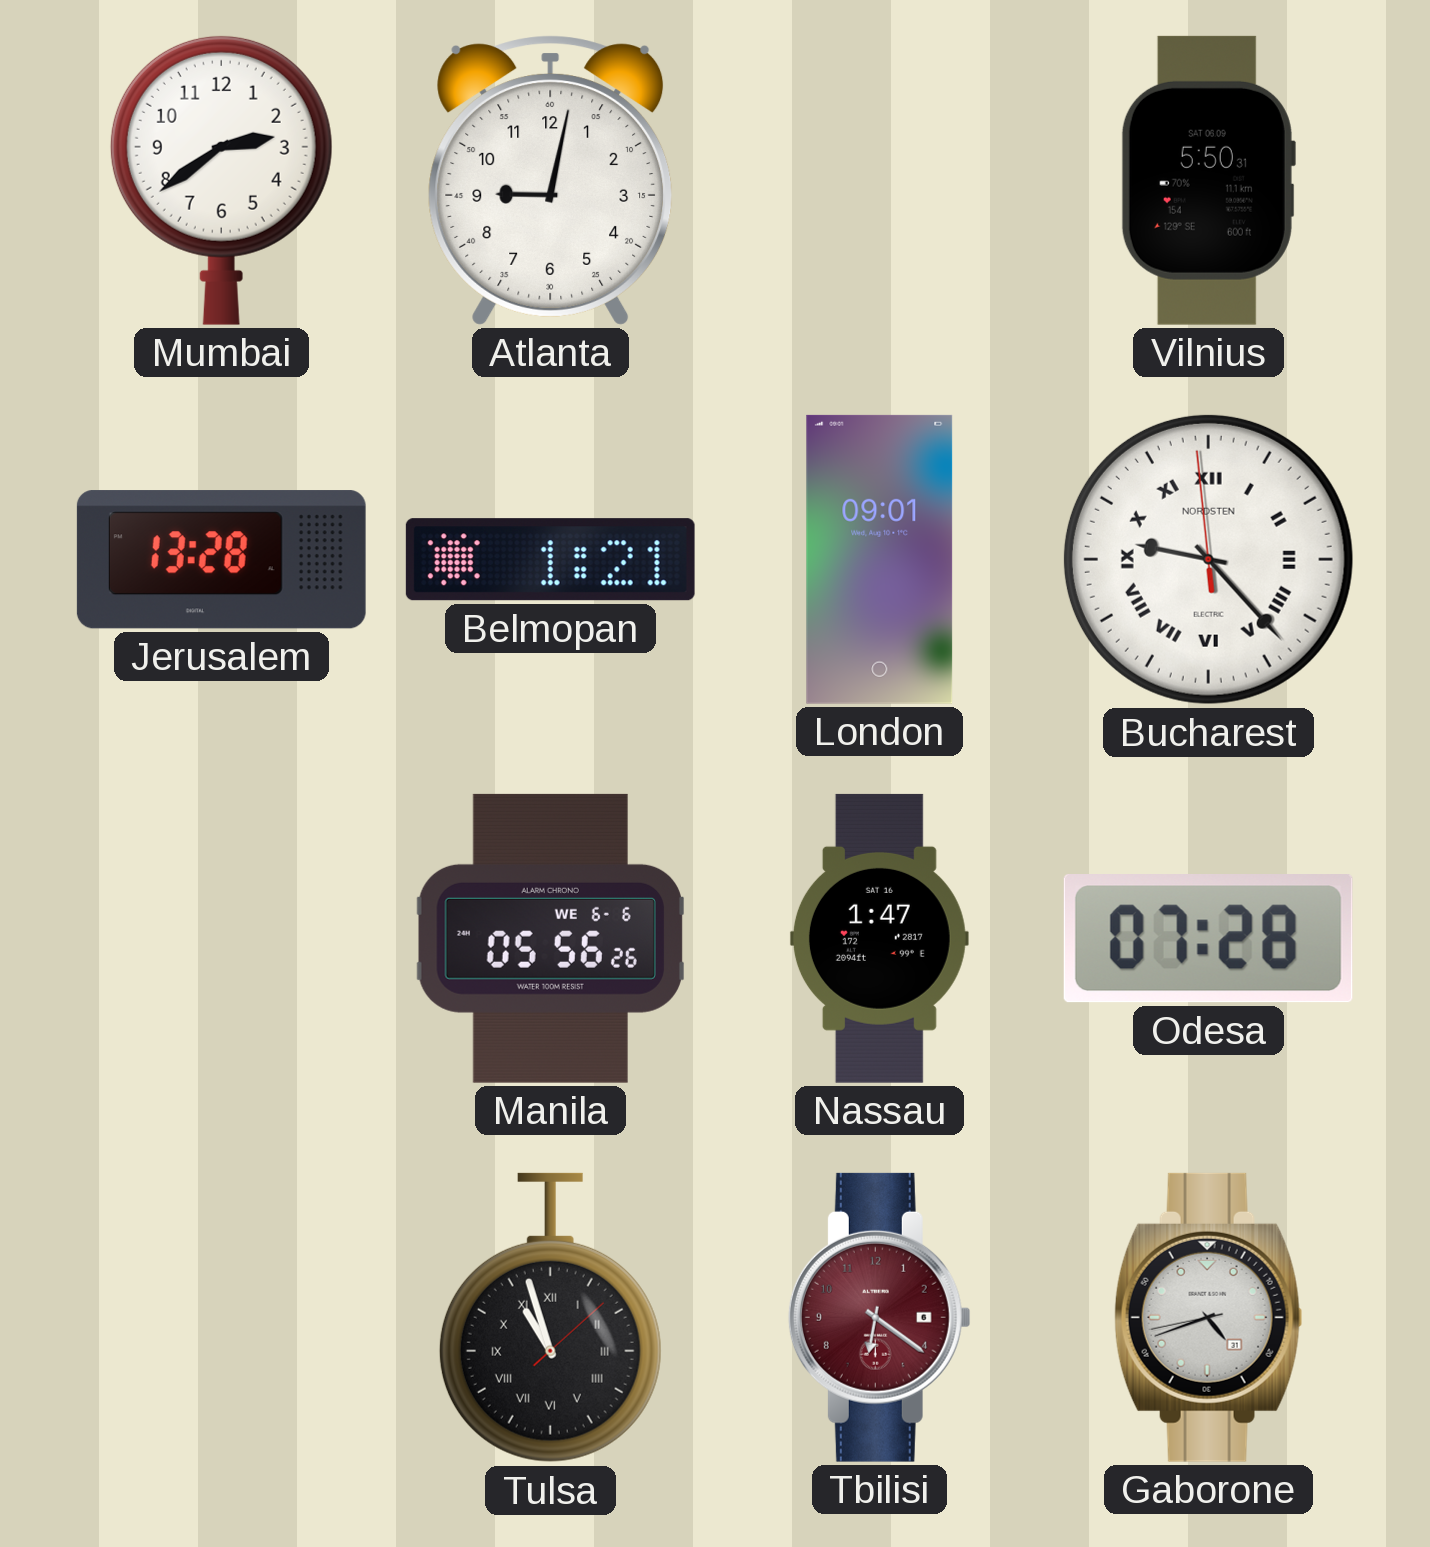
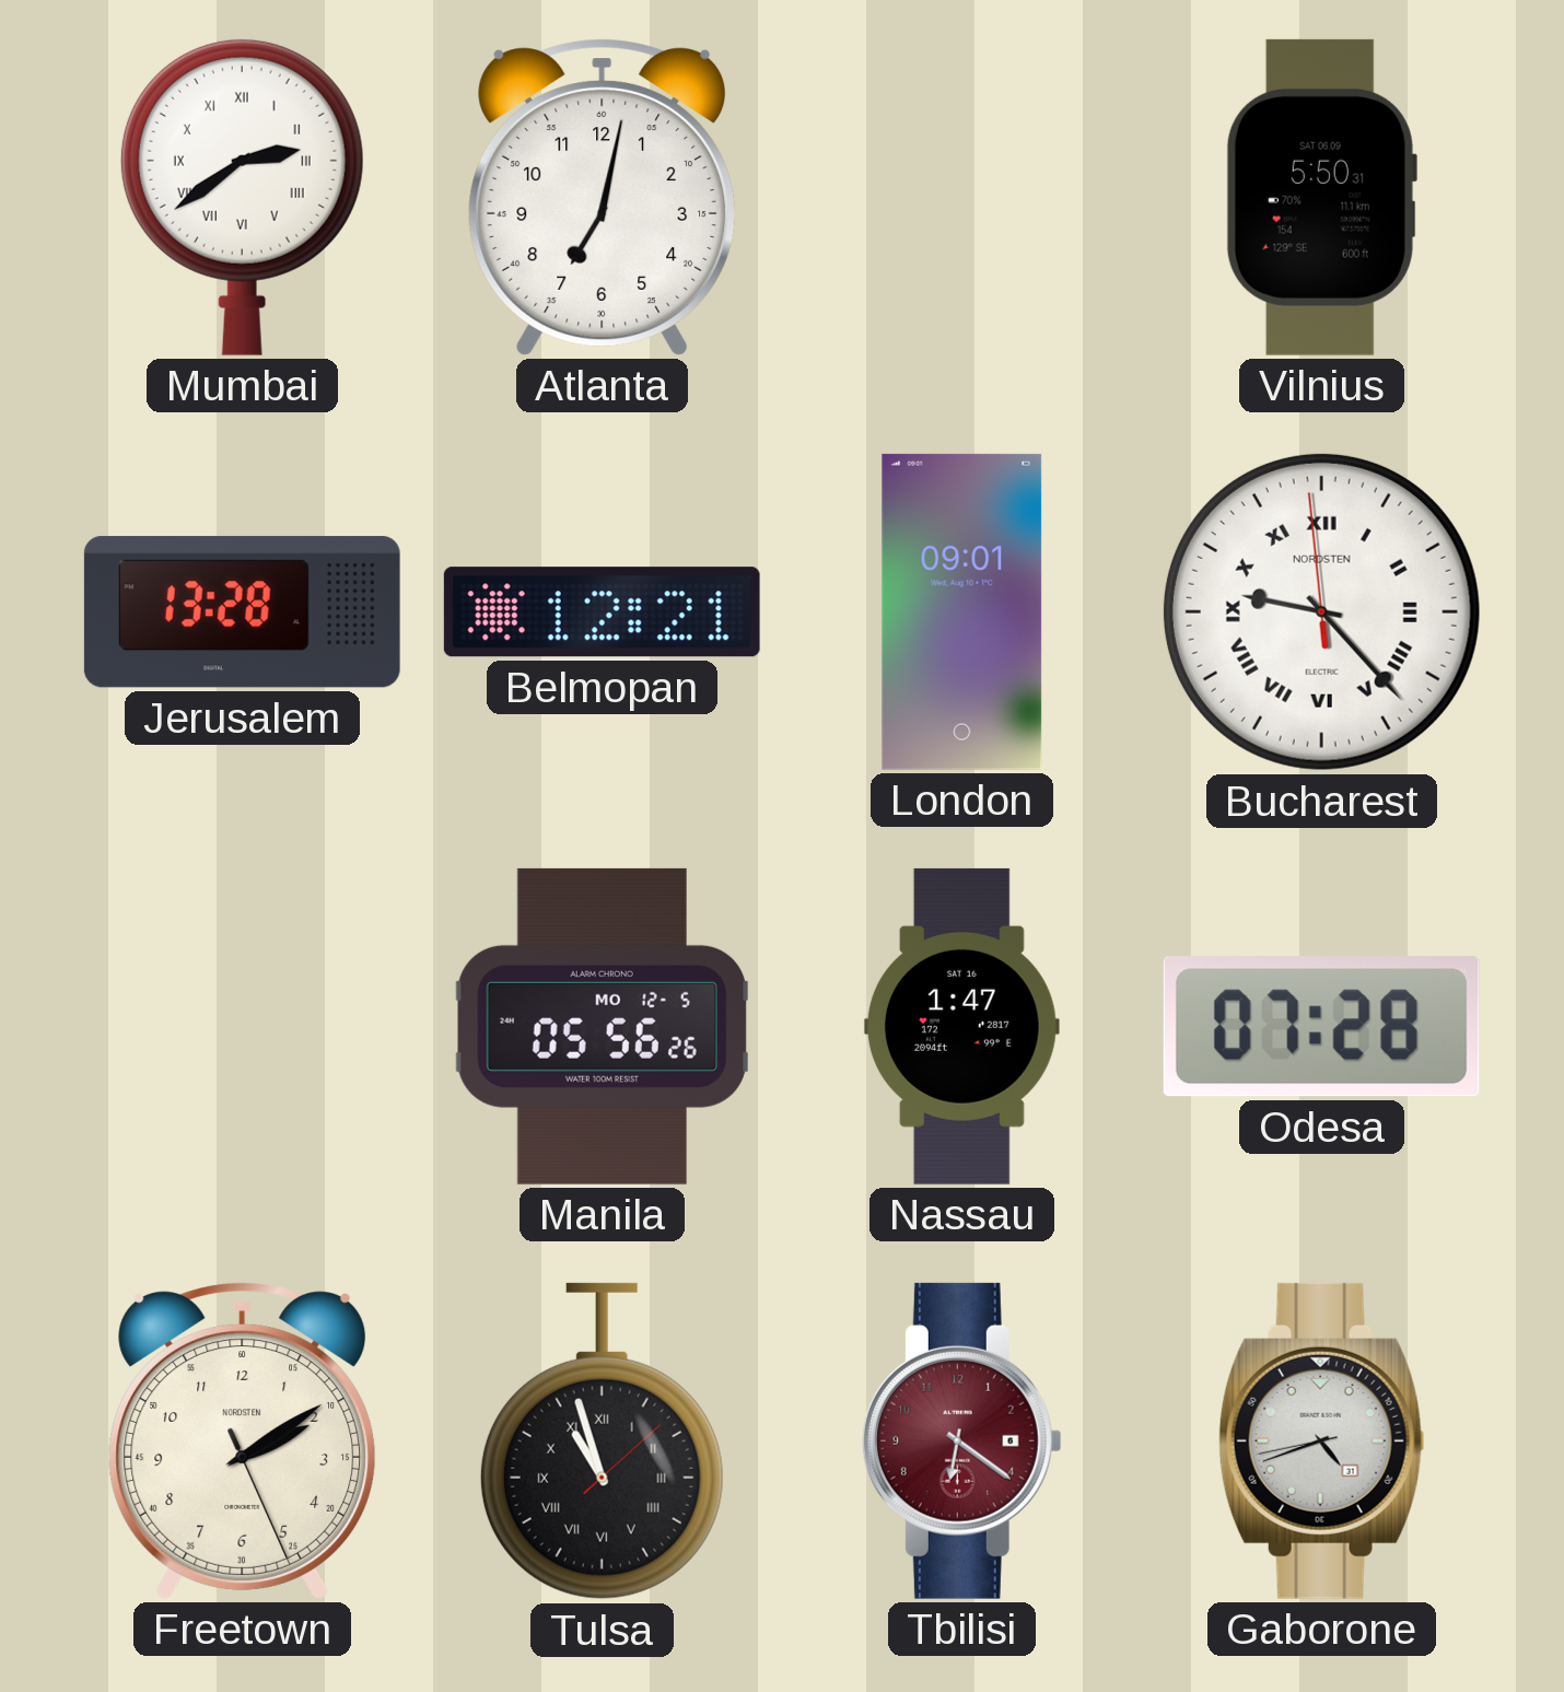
Mumbai numerals: Arabic -> Roman
Atlanta: 9:02 -> 7:02
Belmopan: 1:21 -> 12:21
Manila date: WE 6-6 -> MO 12-5
Freetown: none -> 2:09
